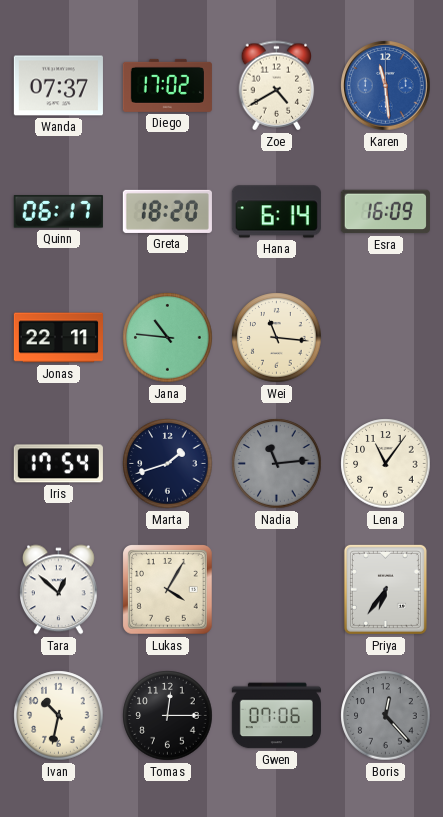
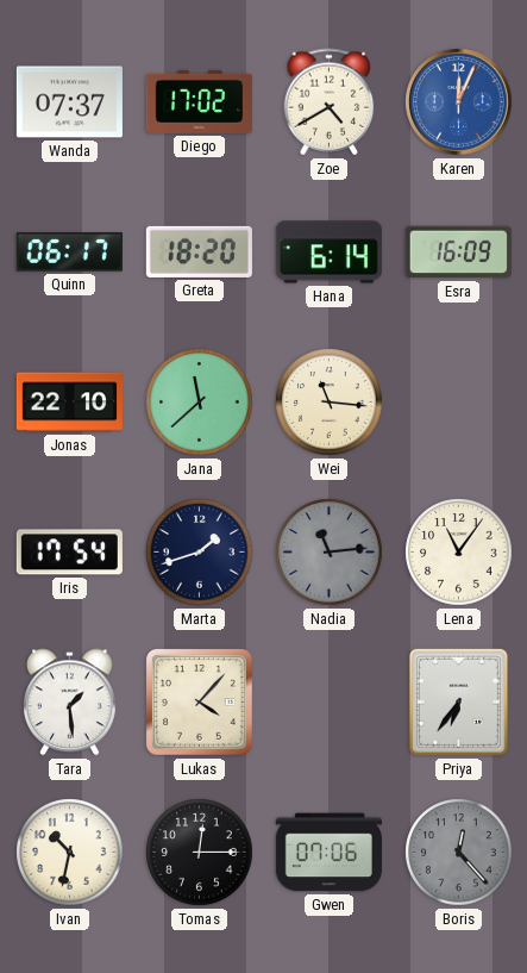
Karen: 11:29 -> 12:04
Jonas: 22:11 -> 22:10
Jana: 10:46 -> 11:38
Tara: 12:52 -> 1:29
Lukas: 4:05 -> 4:07
